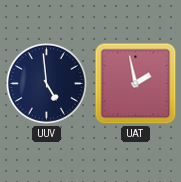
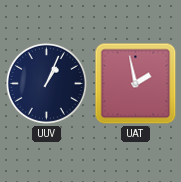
UUV: 4:59 -> 1:04
